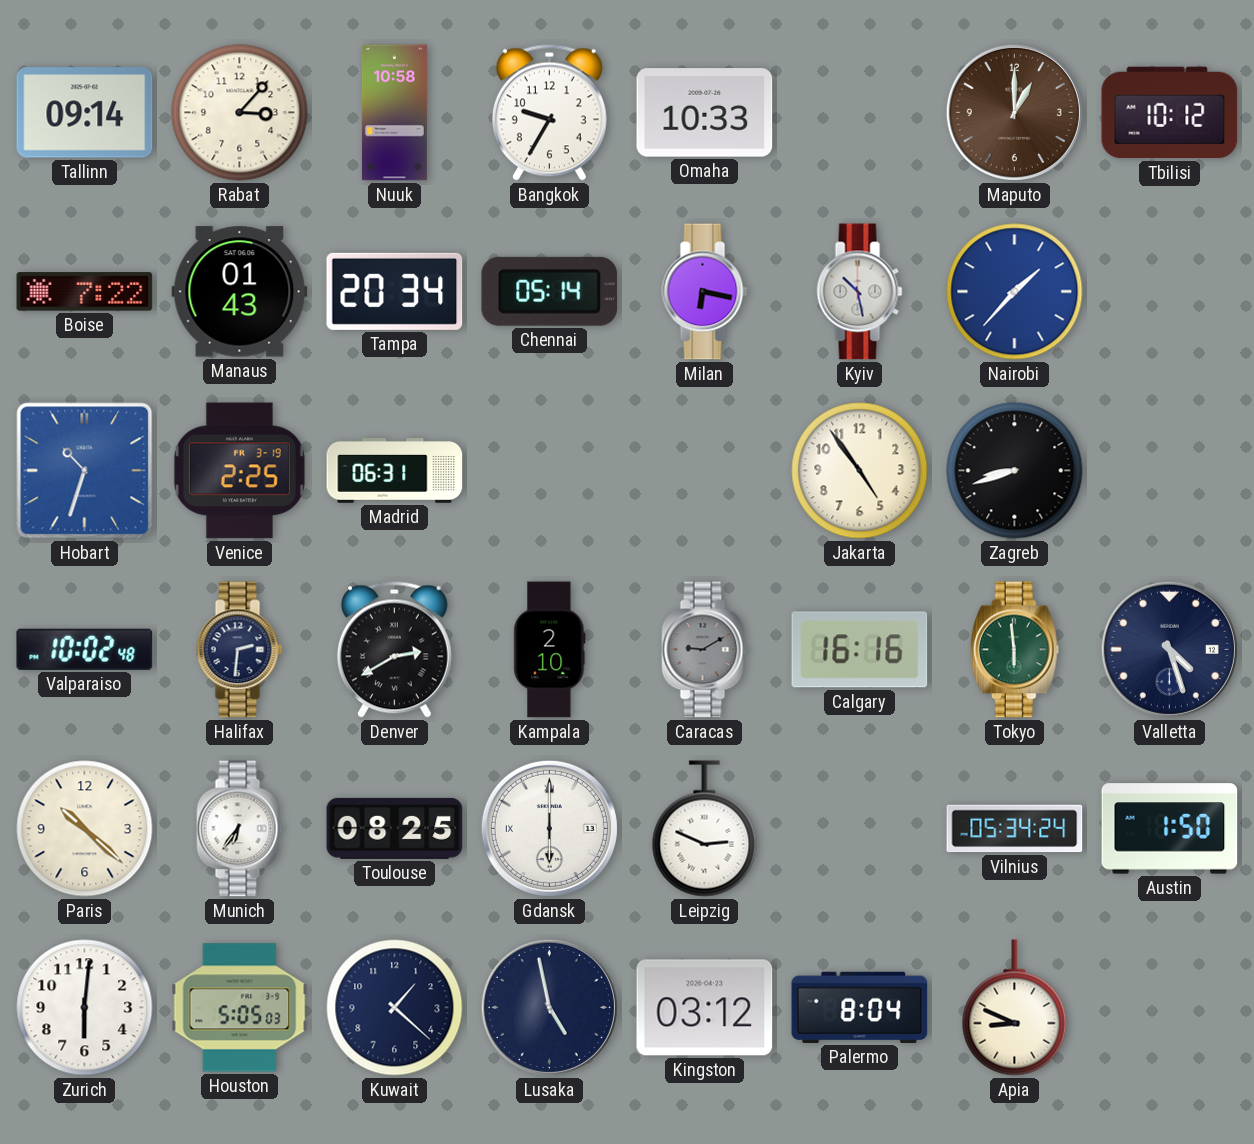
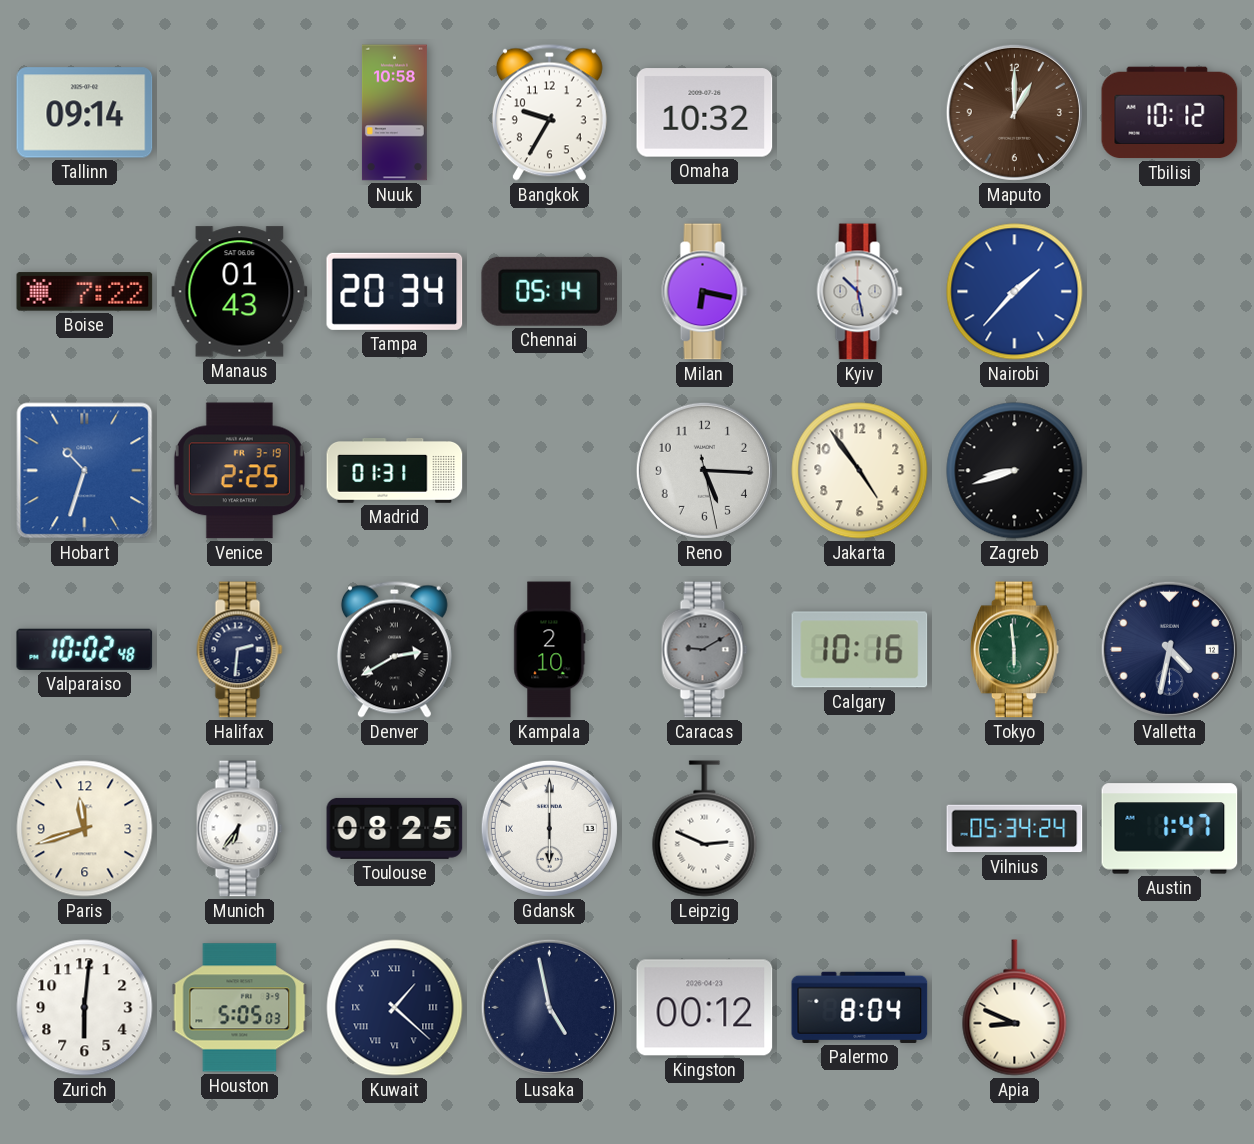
Rabat: 3:07 -> none
Omaha: 10:33 -> 10:32
Madrid: 06:31 -> 01:31
Reno: none -> 5:15
Calgary: 16:16 -> 10:16
Valletta: 4:27 -> 4:32
Paris: 10:22 -> 11:42
Austin: 1:50 -> 1:47
Kuwait numerals: Arabic -> Roman
Kingston: 03:12 -> 00:12
